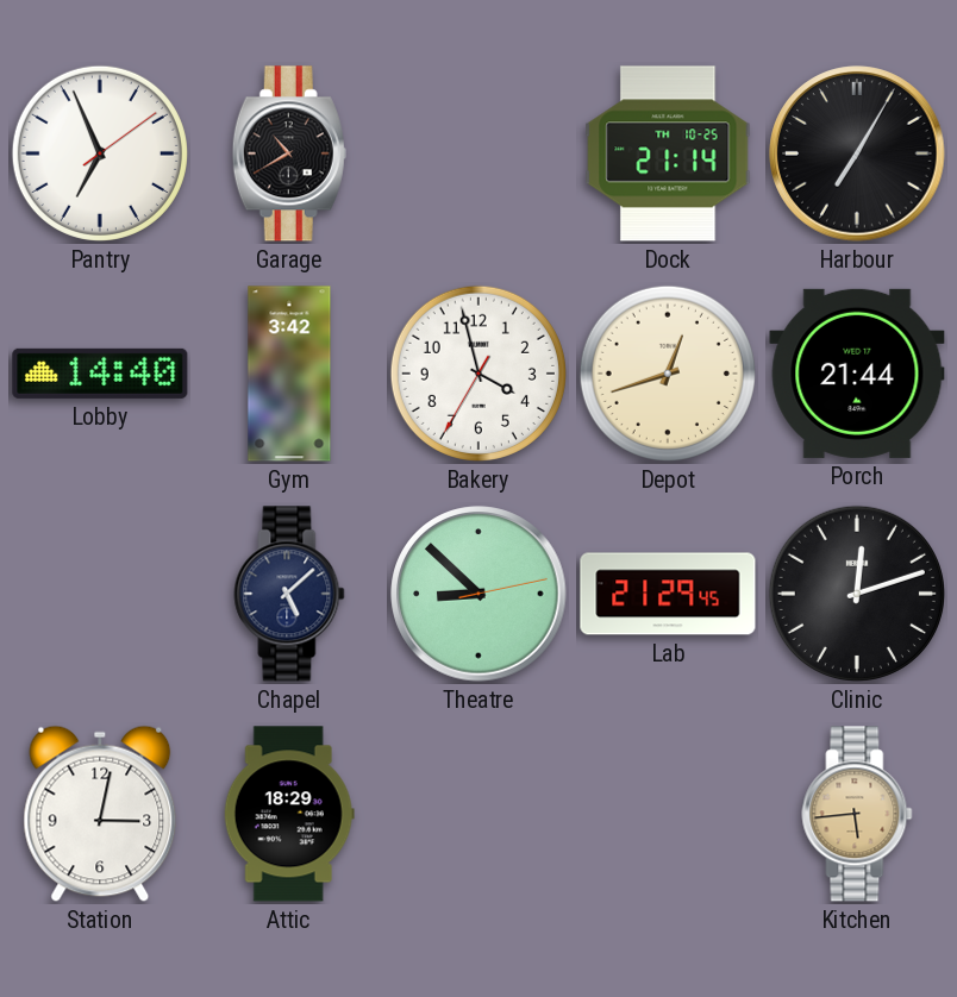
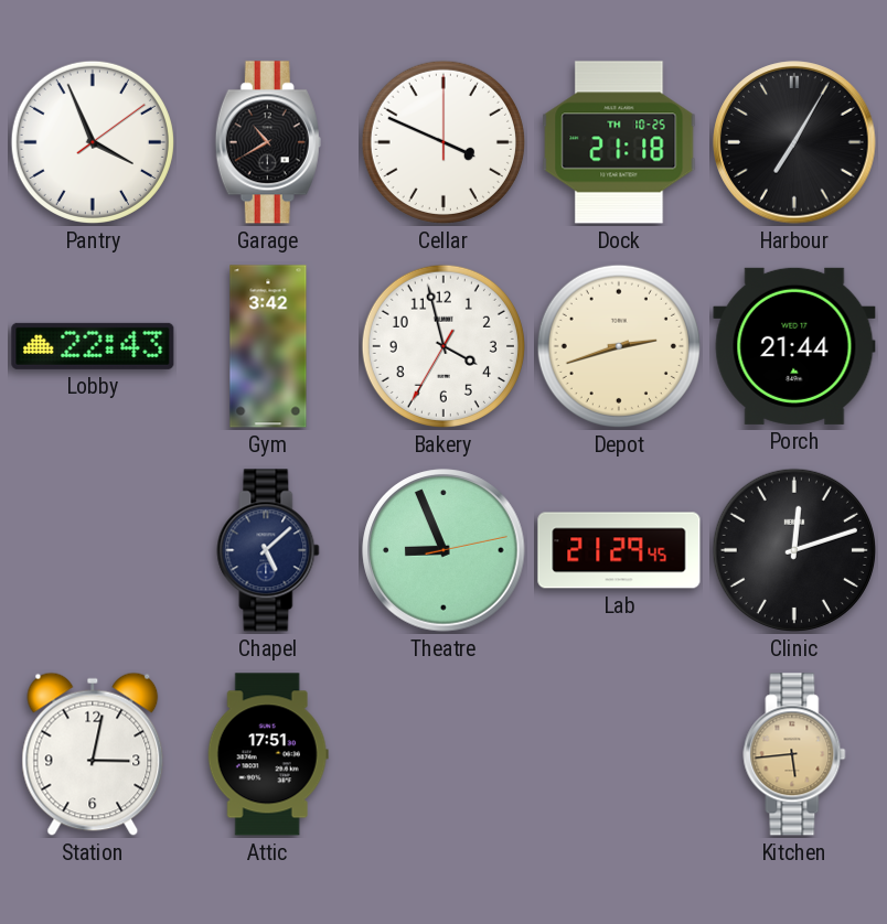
Pantry: 6:56 -> 3:56
Cellar: none -> 3:49
Dock: 21:14 -> 21:18
Lobby: 14:40 -> 22:43
Depot: 12:42 -> 2:42
Theatre: 8:52 -> 8:56
Attic: 18:29 -> 17:51
